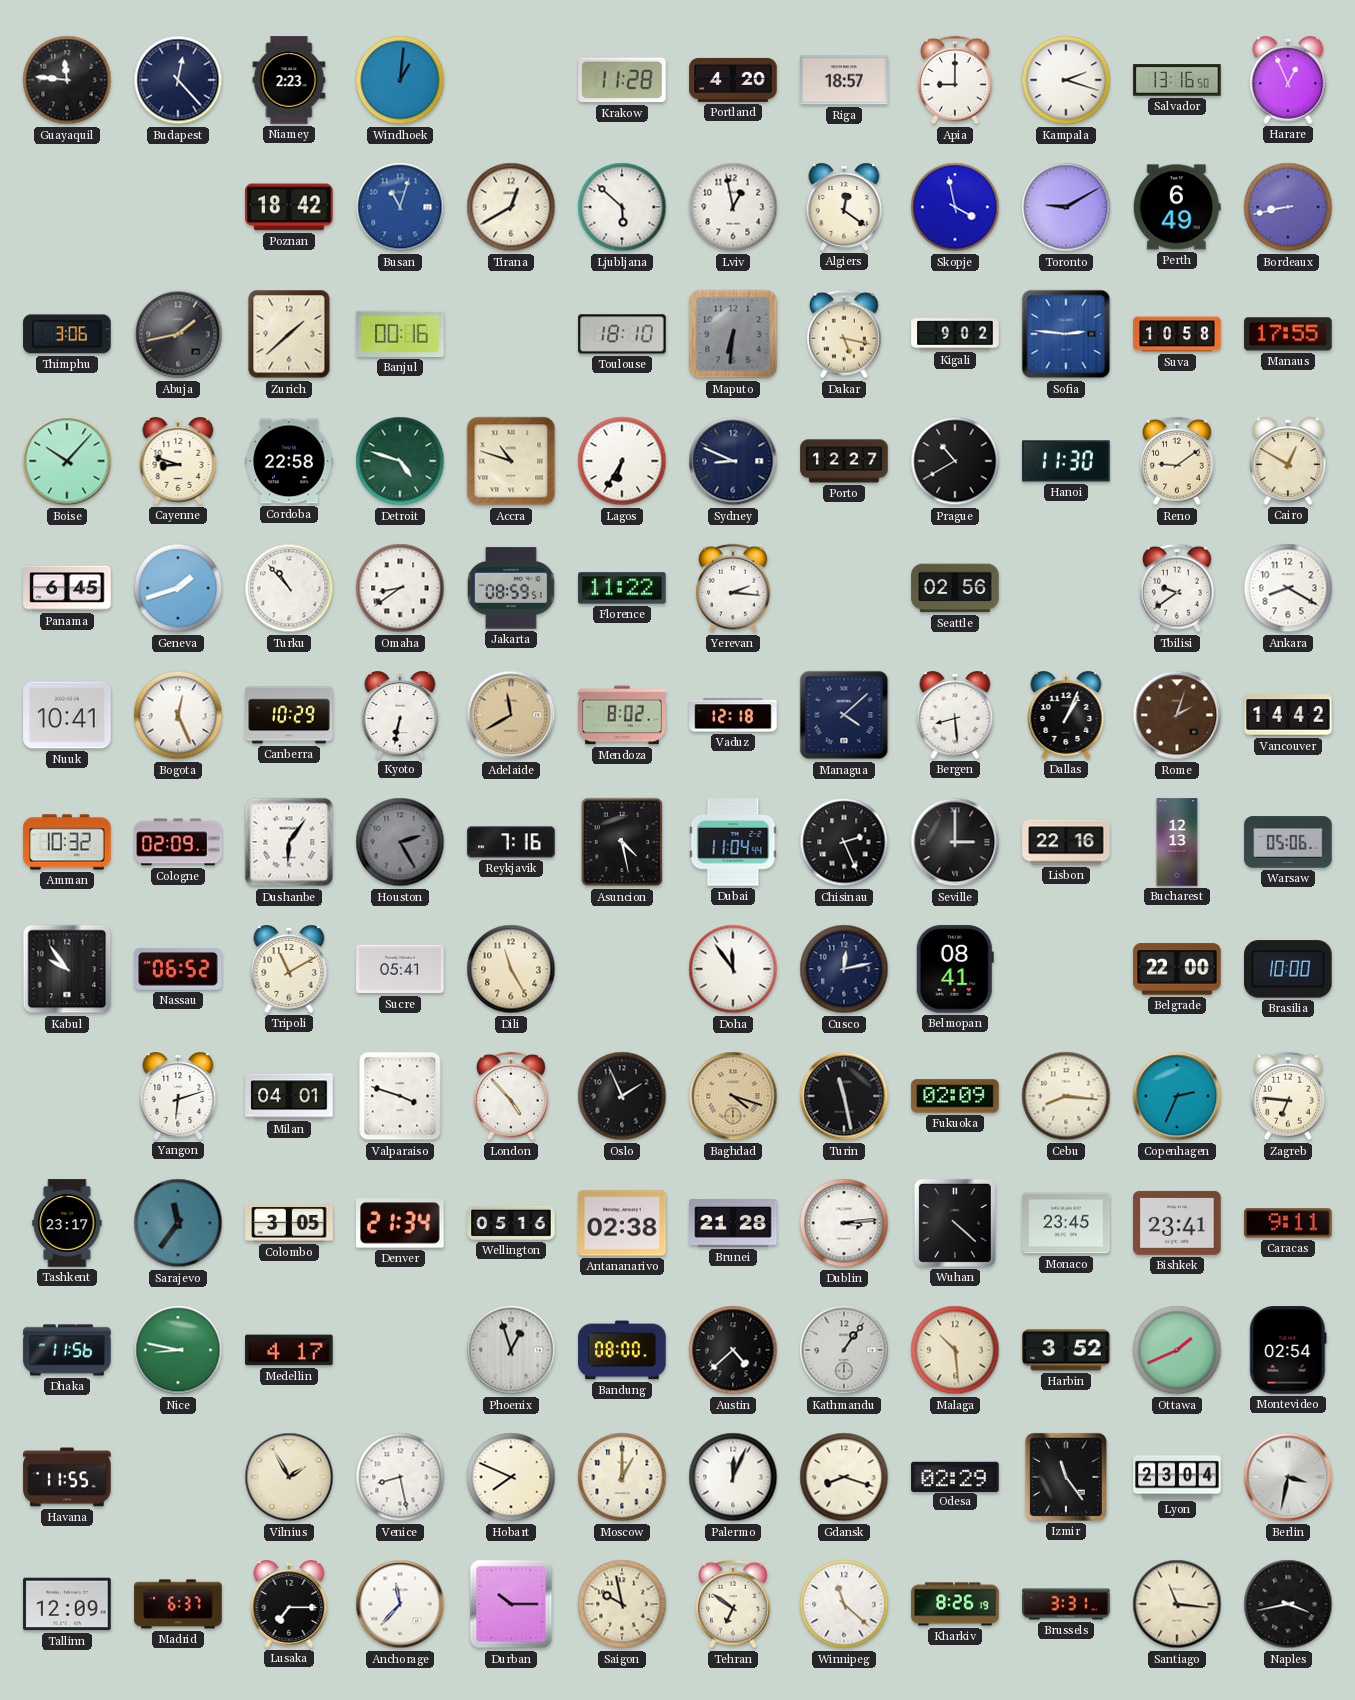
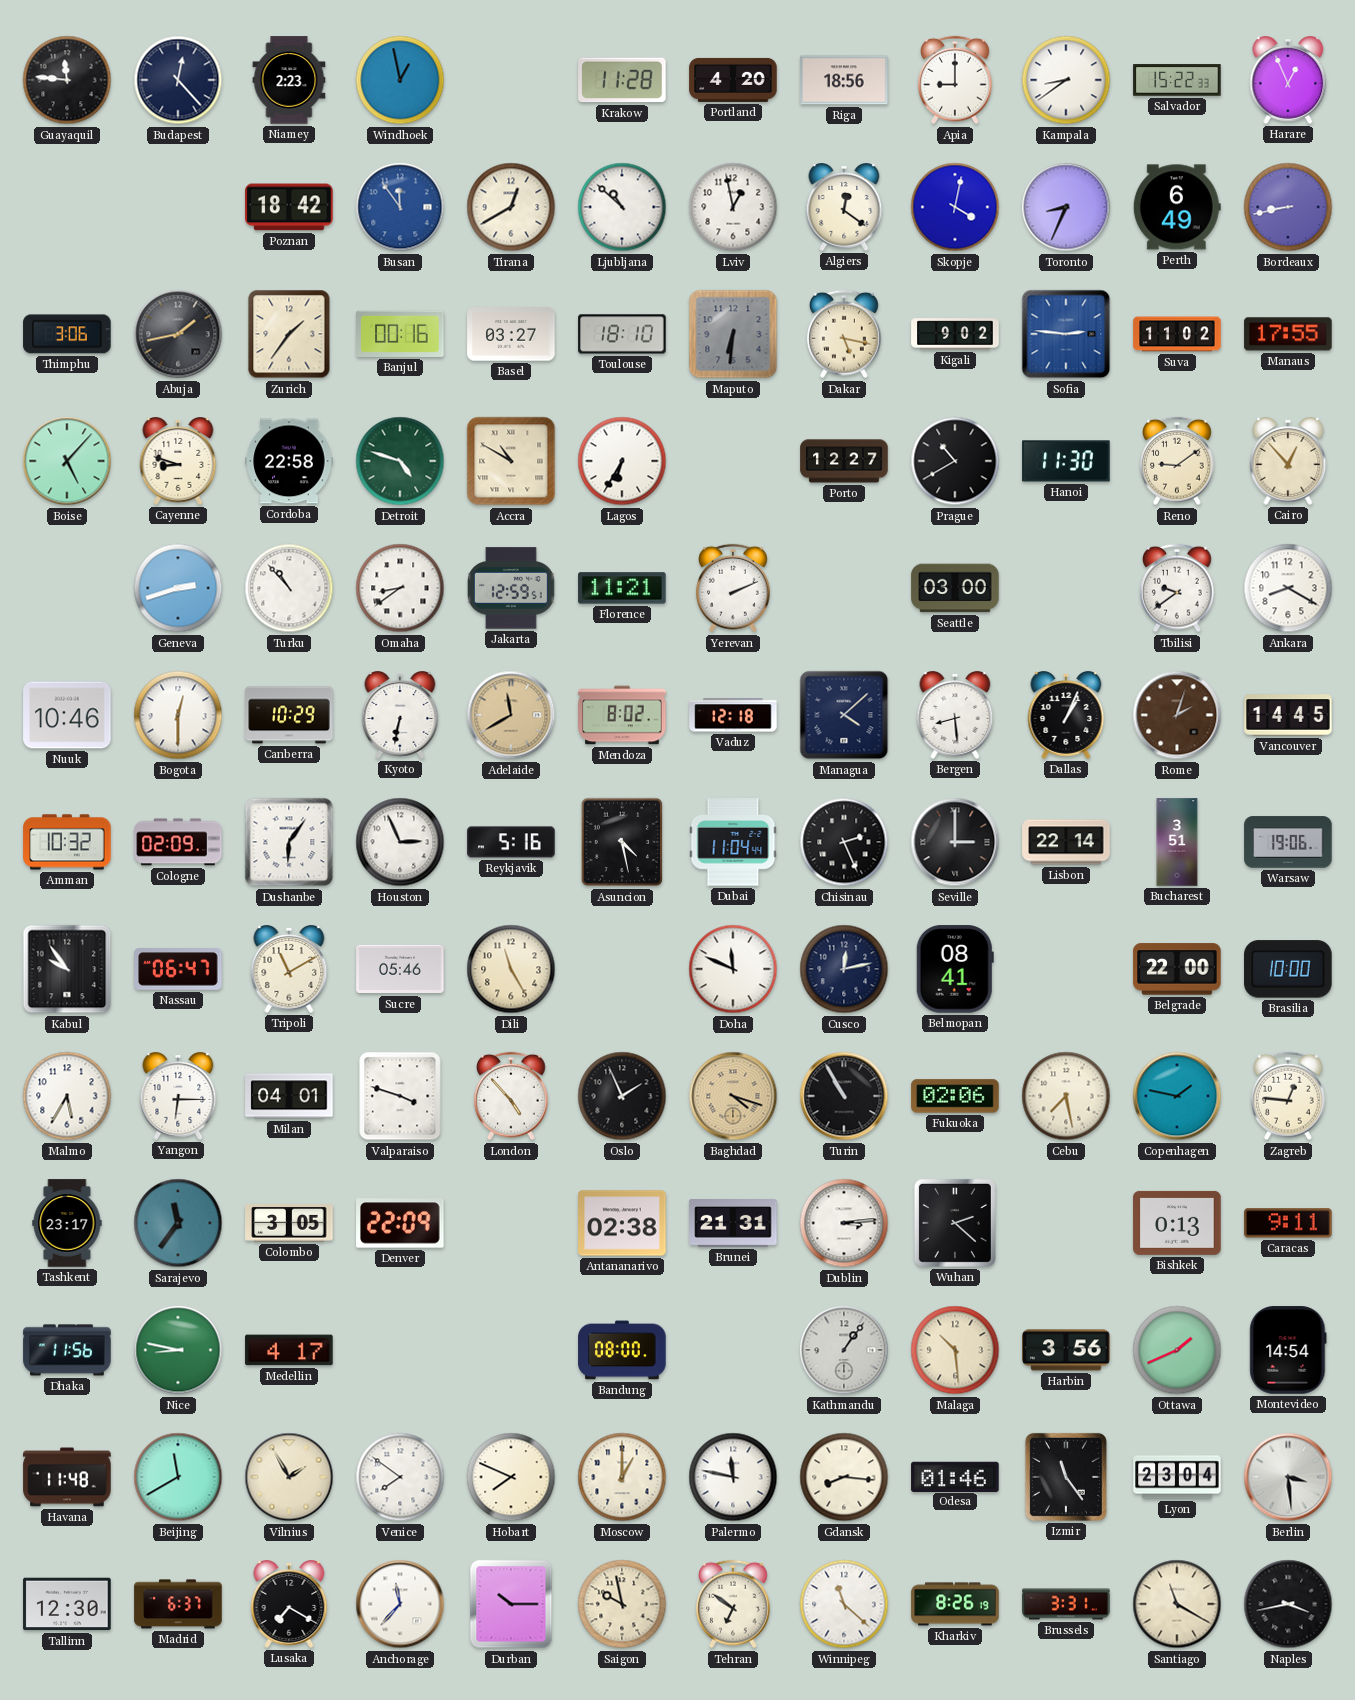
Windhoek: 1:01 -> 12:58
Riga: 18:57 -> 18:56
Kampala: 2:18 -> 8:39
Salvador: 13:16 -> 15:22
Busan: 11:03 -> 11:54
Ljubljana: 5:52 -> 10:52
Skopje: 3:58 -> 4:02
Toronto: 9:10 -> 8:34
Zurich: 1:38 -> 1:36
Basel: none -> 03:27
Suva: 10:58 -> 11:02
Boise: 10:07 -> 5:07
Accra: 10:48 -> 10:50
Sydney: 8:49 -> none
Cairo: 12:50 -> 12:53
Panama: 6:45 -> none
Geneva: 1:42 -> 2:42
Jakarta: 08:59 -> 12:59
Florence: 11:22 -> 11:21
Yerevan: 2:16 -> 2:11
Seattle: 02:56 -> 03:00
Nuuk: 10:41 -> 10:46
Bogota: 12:26 -> 12:30
Vancouver: 14:42 -> 14:45
Houston: 2:25 -> 2:56
Houston dial: grey -> white
Reykjavik: 7:16 -> 5:16
Lisbon: 22:16 -> 22:14
Bucharest: 12:13 -> 3:51
Warsaw: 05:06 -> 19:06
Nassau: 06:52 -> 06:47
Sucre: 05:41 -> 05:46
Doha: 11:54 -> 11:49
Malmo: none -> 5:35
Yangon: 6:12 -> 6:15
Turin: 11:28 -> 10:55
Fukuoka: 02:09 -> 02:06
Cebu: 8:16 -> 7:28
Copenhagen: 2:34 -> 1:47
Zagreb: 6:46 -> 12:46
Denver: 21:34 -> 22:09
Wellington: 05:16 -> none
Brunei: 21:28 -> 21:31
Wuhan: 4:22 -> 2:22
Monaco: 23:45 -> none
Bishkek: 23:41 -> 0:13
Phoenix: 12:57 -> none
Austin: 4:38 -> none
Harbin: 3:52 -> 3:56
Montevideo: 02:54 -> 14:54
Havana: 11:55 -> 11:48
Beijing: none -> 11:40
Venice: 8:28 -> 7:51
Palermo: 12:04 -> 11:47
Gdansk: 8:18 -> 8:16
Odesa: 02:29 -> 01:46
Berlin: 3:32 -> 3:29
Tallinn: 12:09 -> 12:30
Lusaka: 7:15 -> 7:20
Santiago: 11:16 -> 11:20
